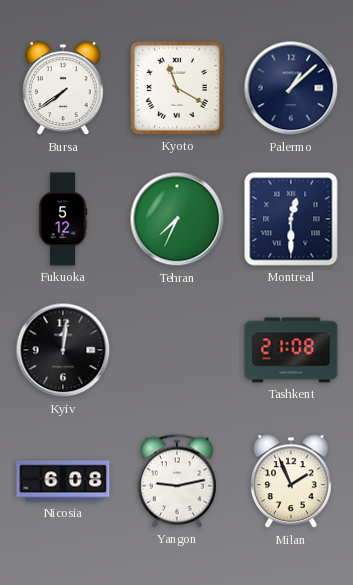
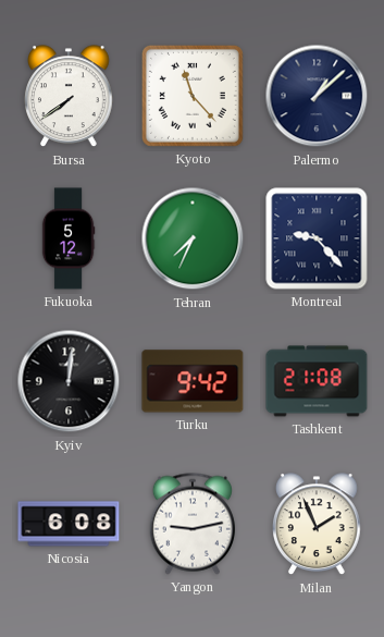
Kyoto: 11:20 -> 11:23
Montreal: 12:30 -> 9:23
Turku: none -> 9:42
